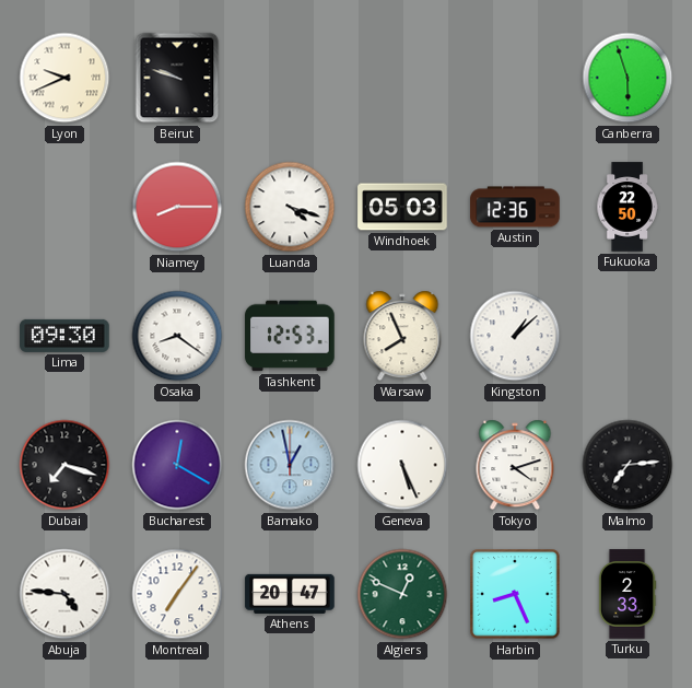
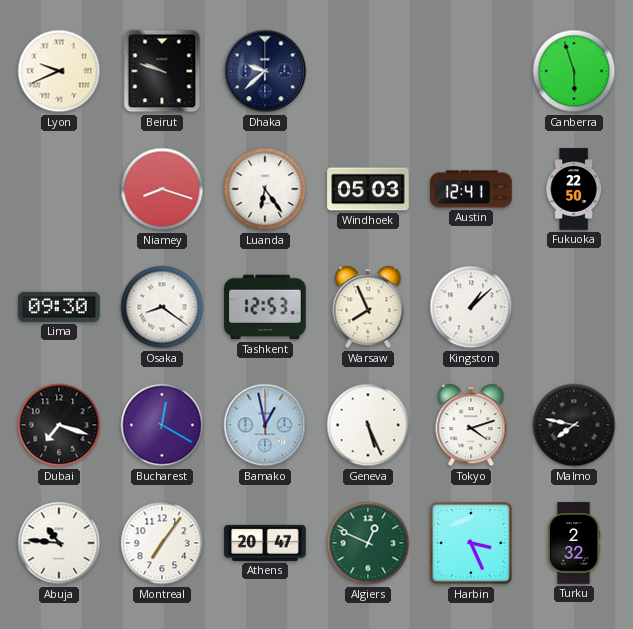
Dhaka: none -> 9:38
Niamey: 8:15 -> 8:18
Luanda: 4:18 -> 6:24
Austin: 12:36 -> 12:41
Malmo: 7:14 -> 7:47
Abuja: 4:46 -> 10:46
Harbin: 8:26 -> 3:26
Turku: 2:33 -> 2:32
